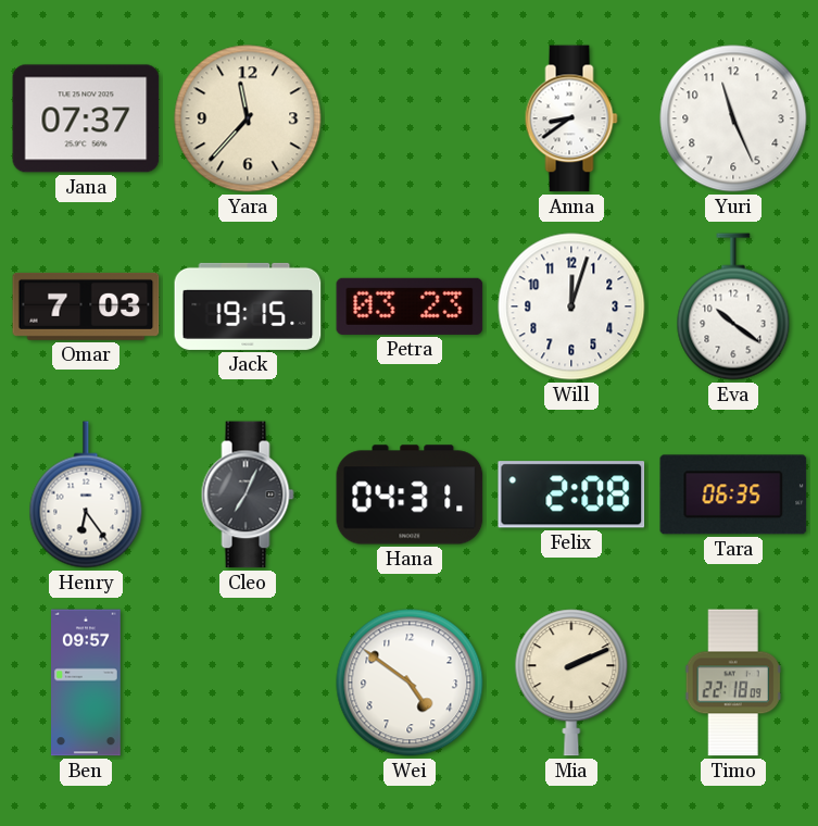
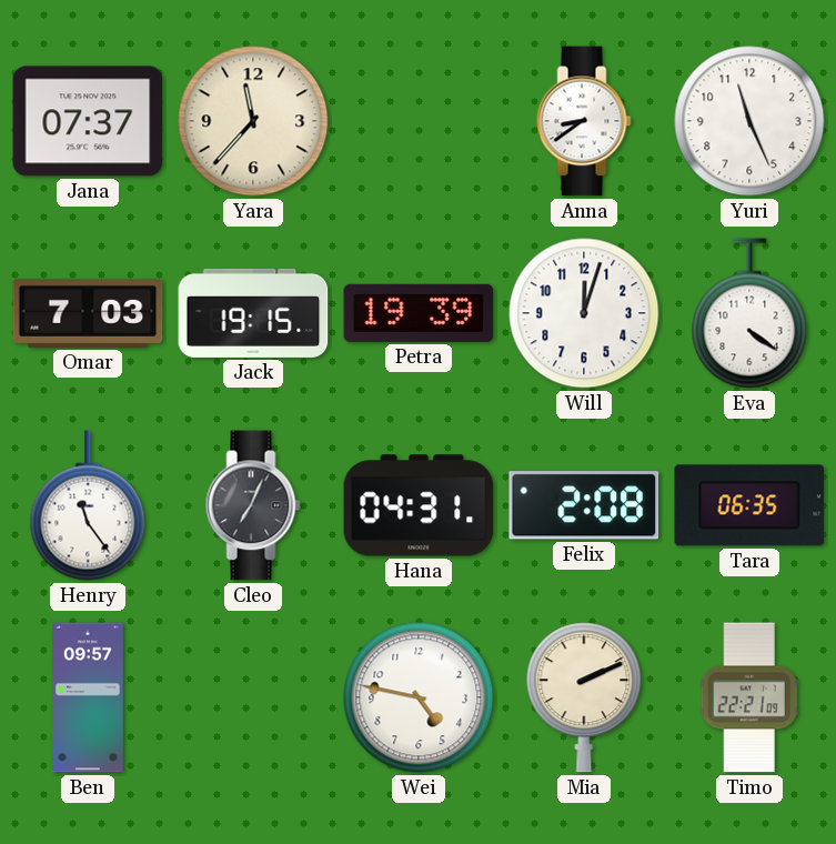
Petra: 03:23 -> 19:39
Eva: 10:21 -> 4:21
Henry: 6:24 -> 11:24
Wei: 4:51 -> 4:47
Timo: 22:18 -> 22:21
